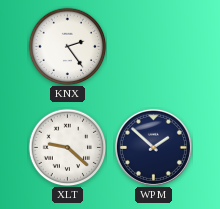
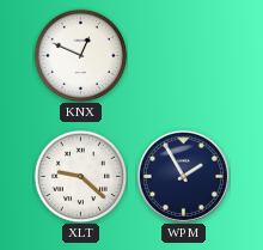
KNX: 2:24 -> 12:49
WPM: 1:52 -> 1:55
